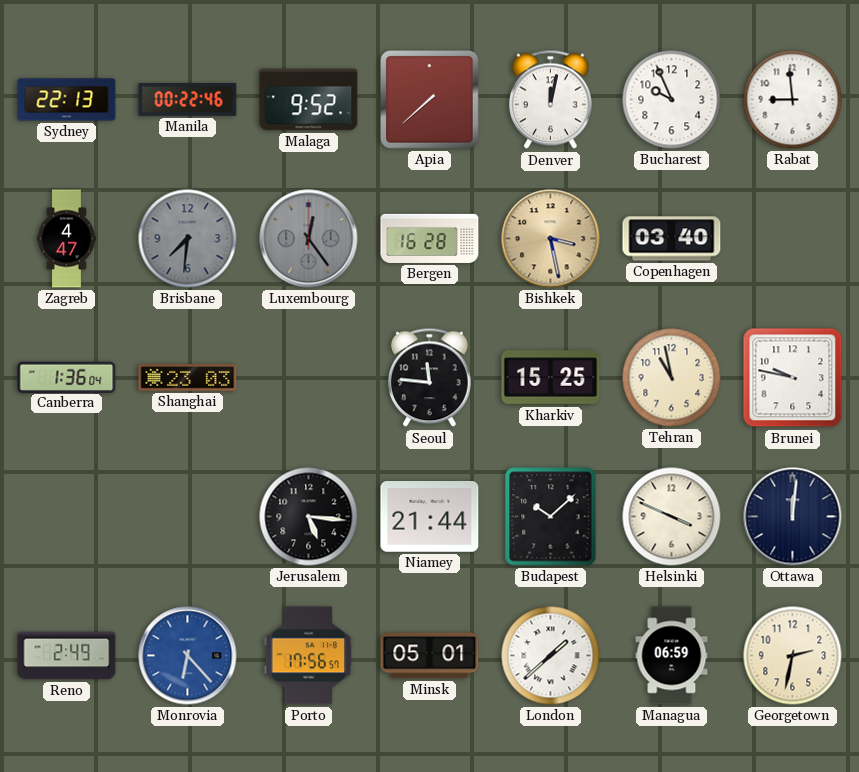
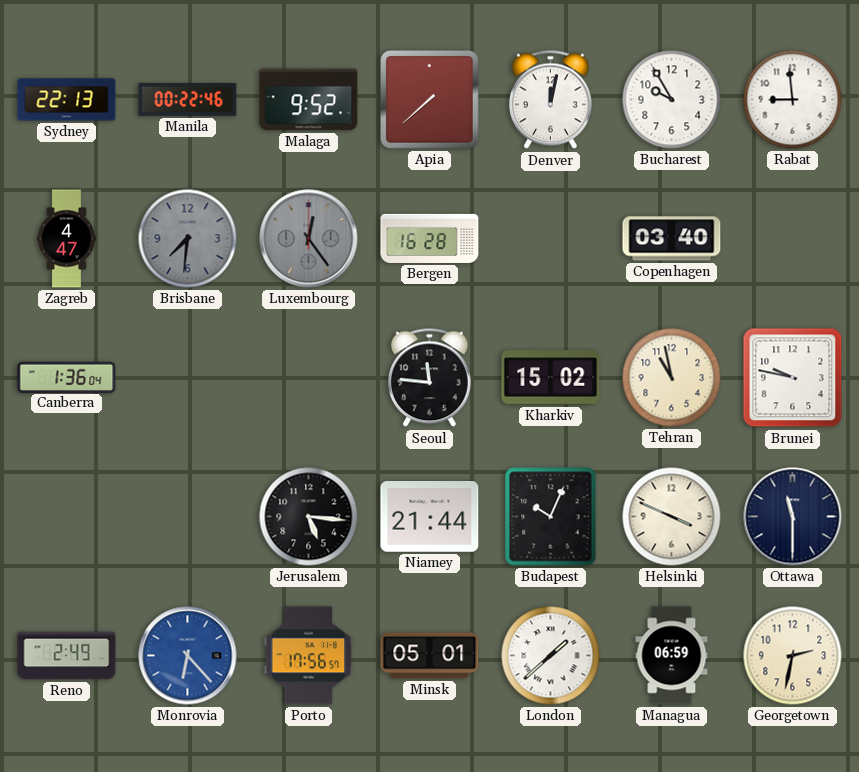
Bucharest: 9:56 -> 9:55
Bishkek: 3:28 -> none
Shanghai: 23:03 -> none
Kharkiv: 15:25 -> 15:02
Budapest: 10:08 -> 10:04
Ottawa: 12:01 -> 11:30
